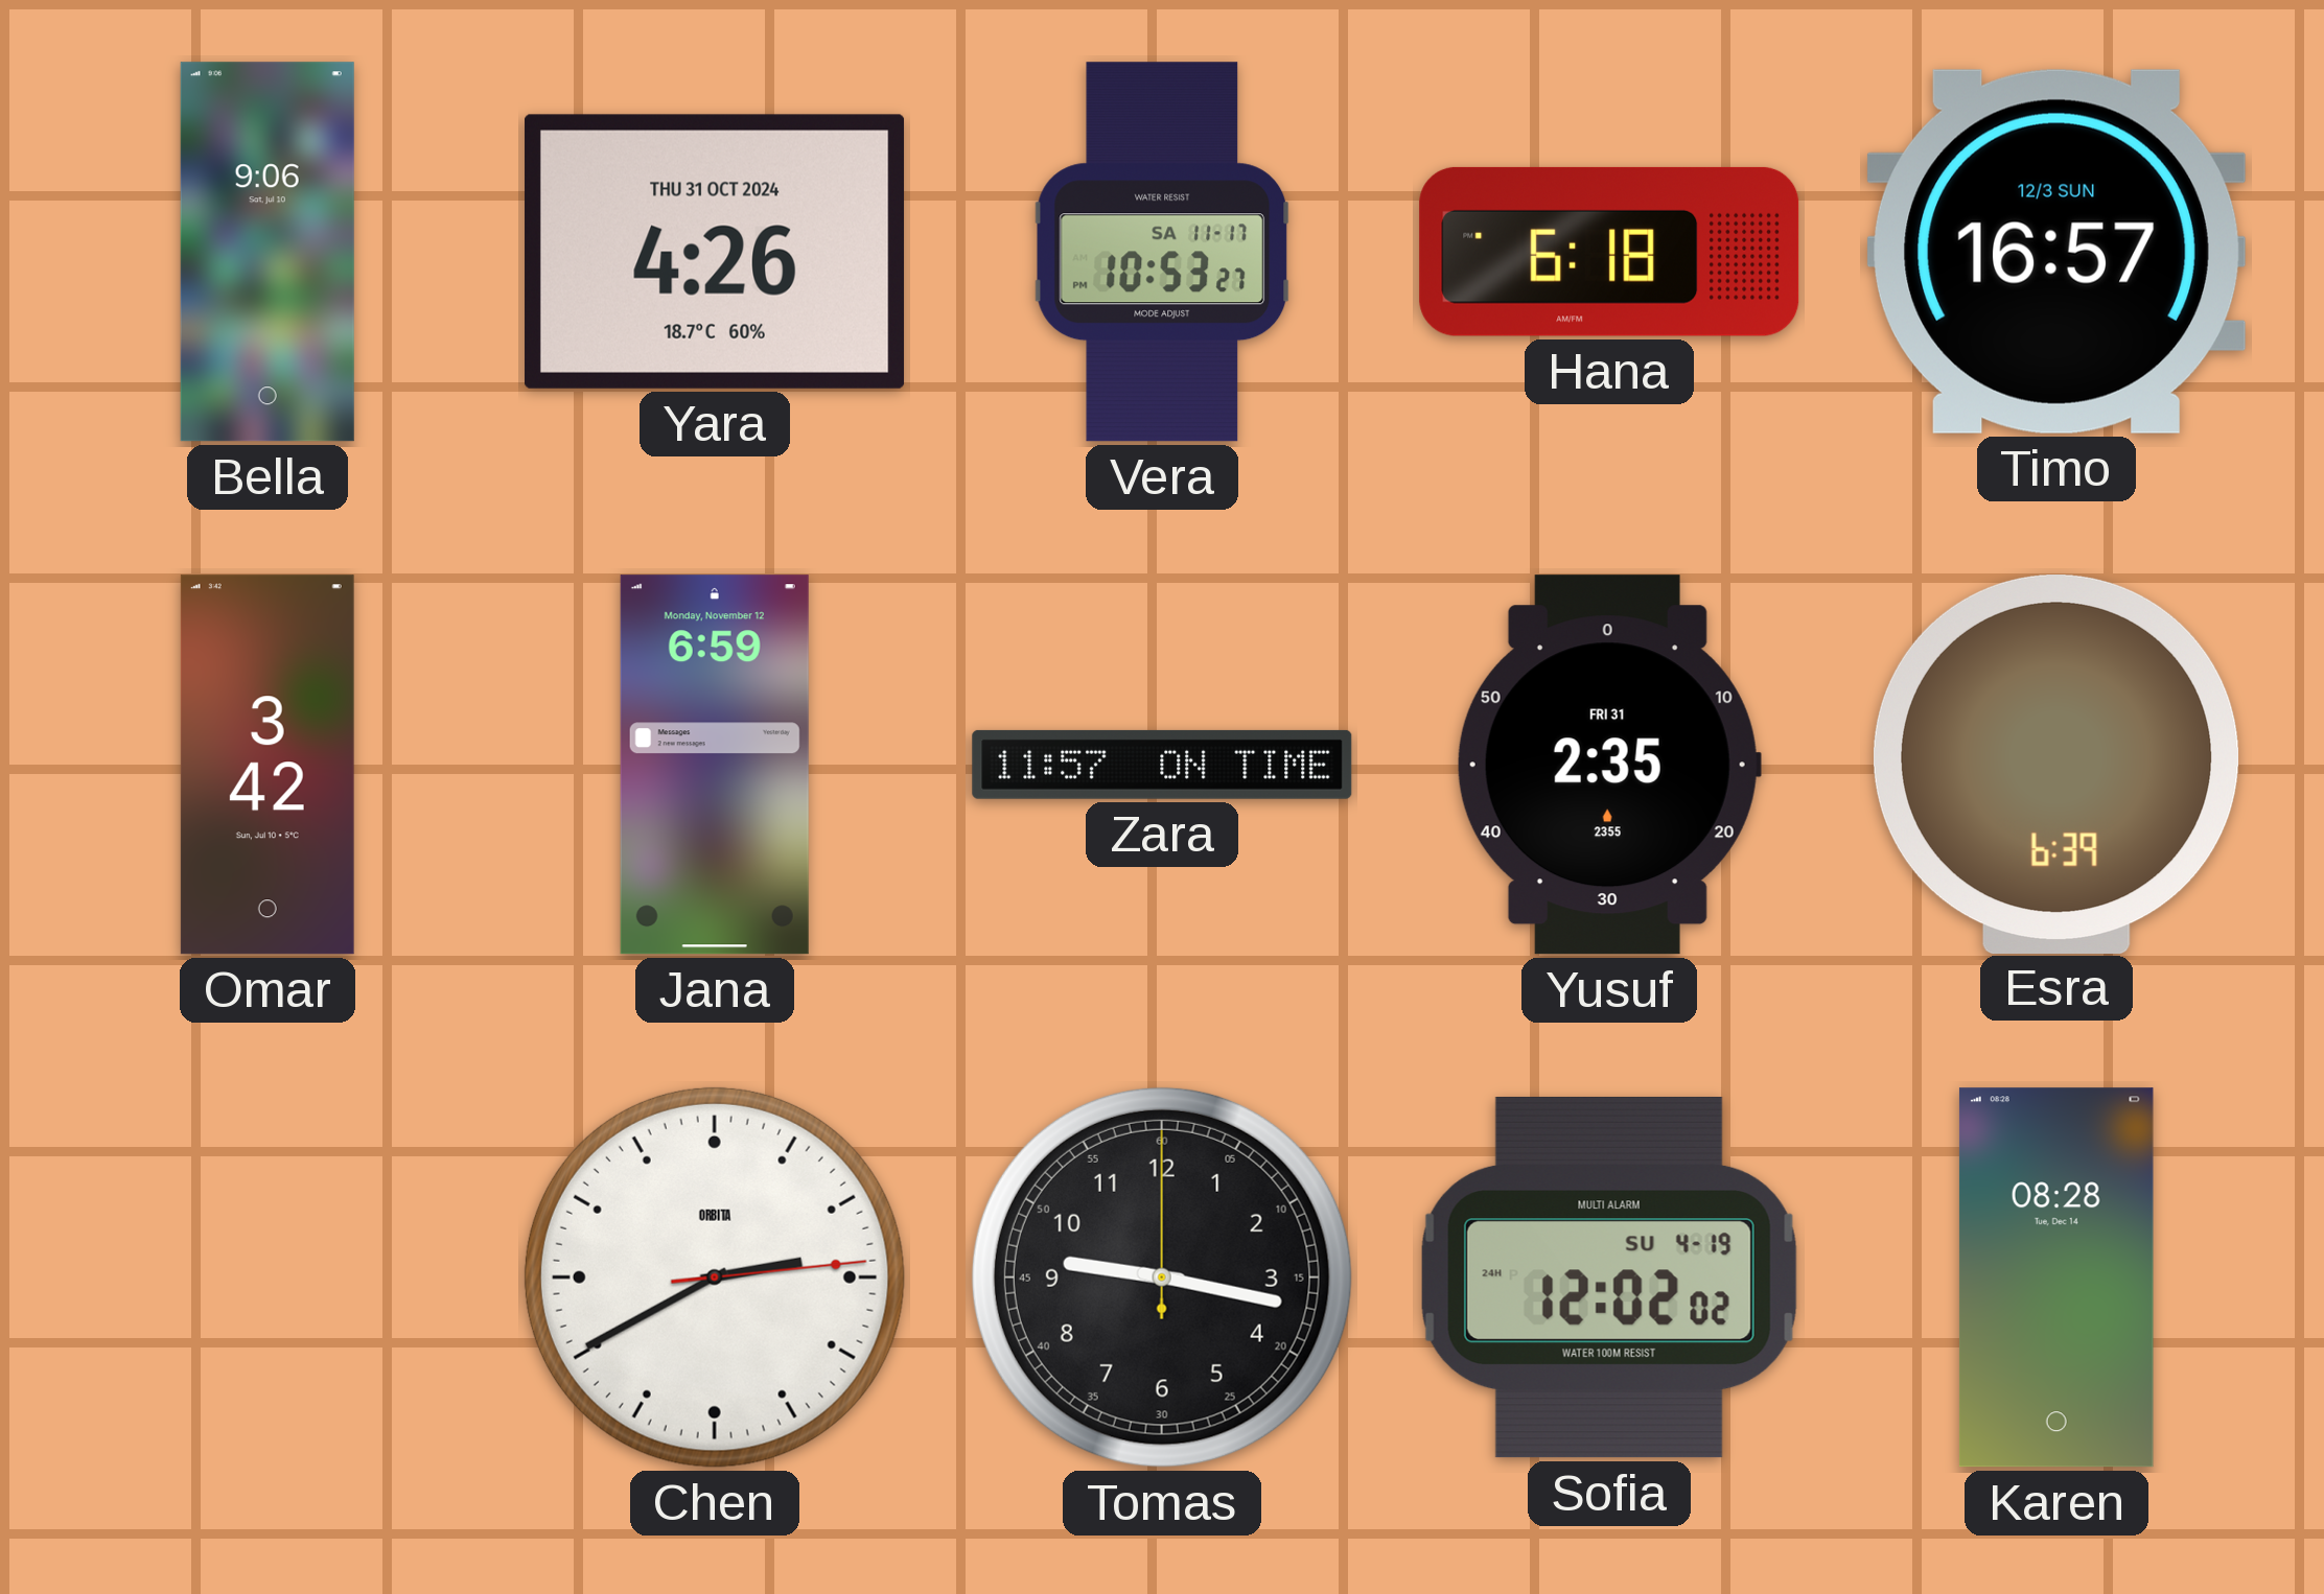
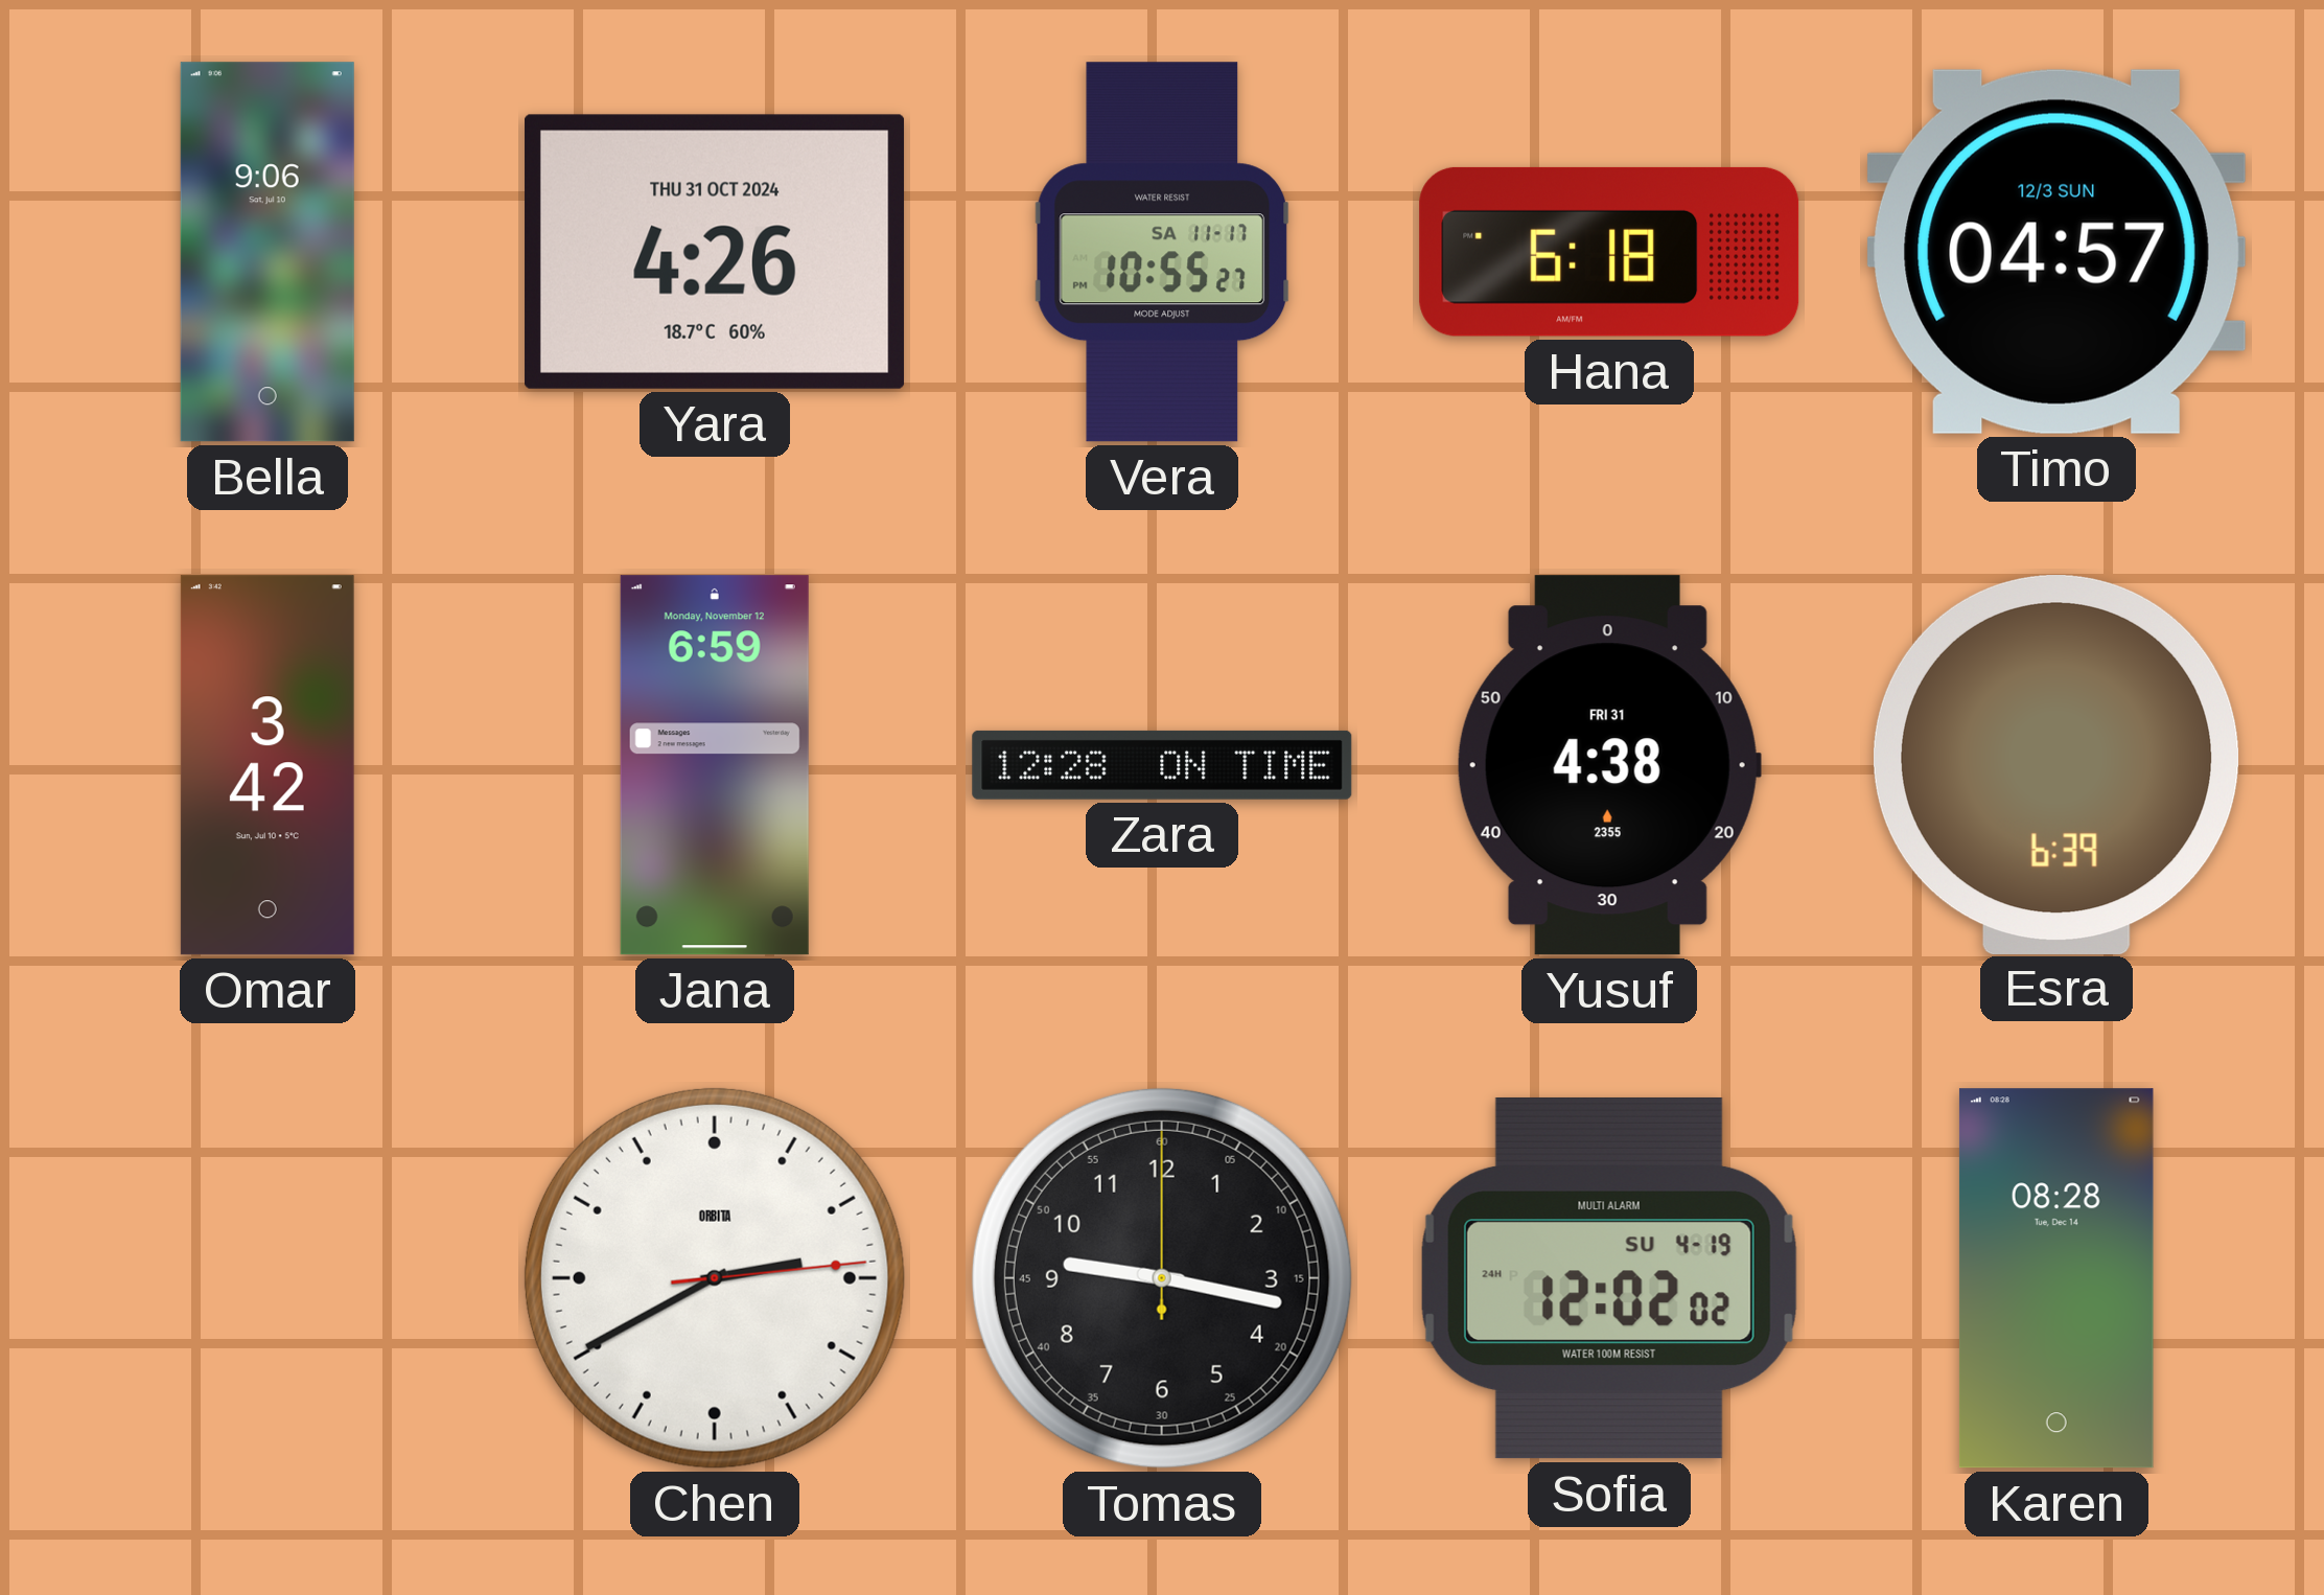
Vera: 10:53 -> 10:55
Timo: 16:57 -> 04:57
Zara: 11:57 -> 12:28
Yusuf: 2:35 -> 4:38
